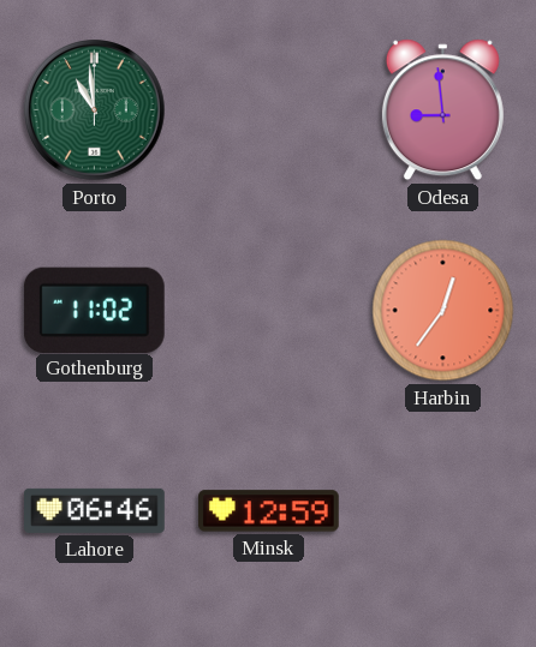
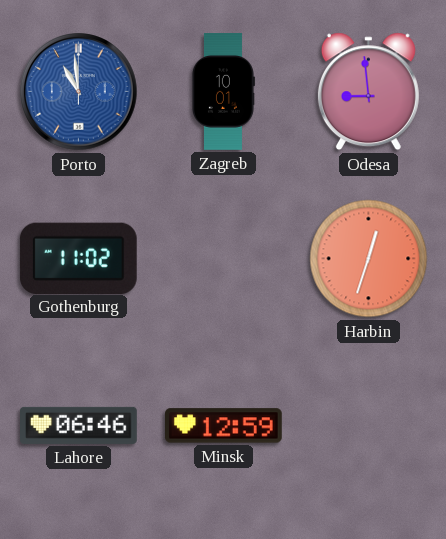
Porto dial: green -> blue
Zagreb: none -> 10:01
Harbin: 12:36 -> 12:33
